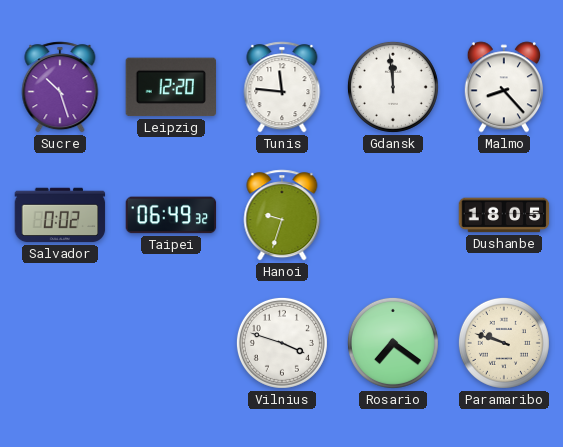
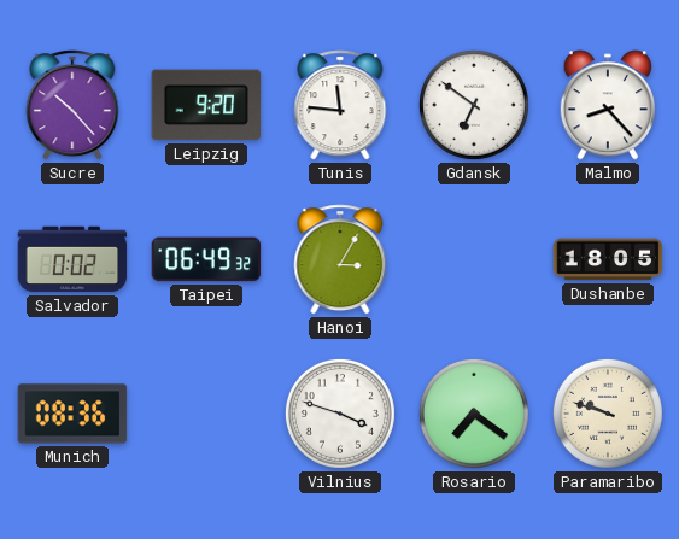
Sucre: 10:27 -> 10:23
Leipzig: 12:20 -> 9:20
Gdansk: 11:59 -> 6:51
Hanoi: 9:33 -> 3:05
Munich: none -> 08:36
